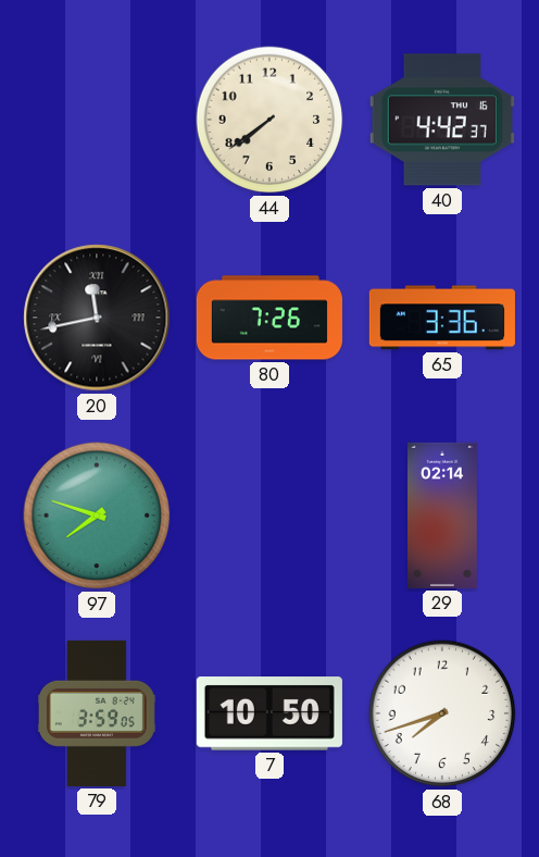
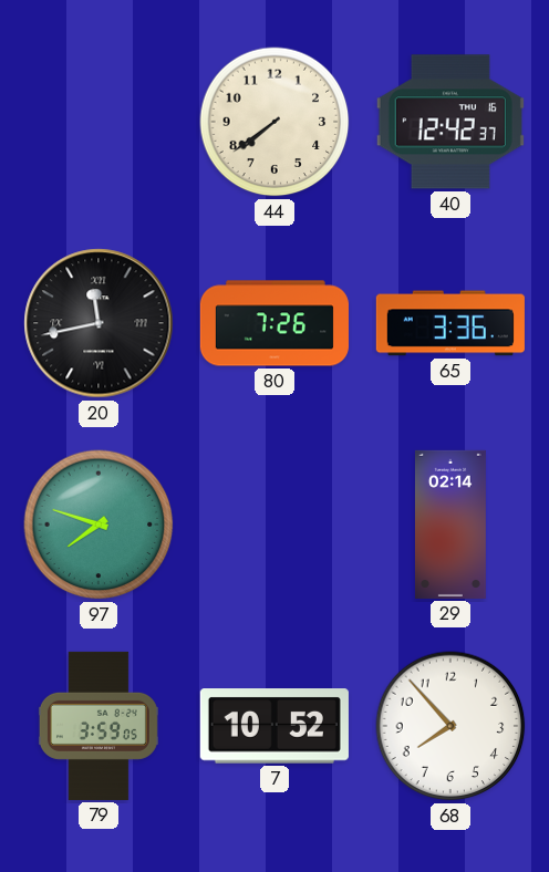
40: 4:42 -> 12:42
7: 10:50 -> 10:52
68: 7:42 -> 7:53
